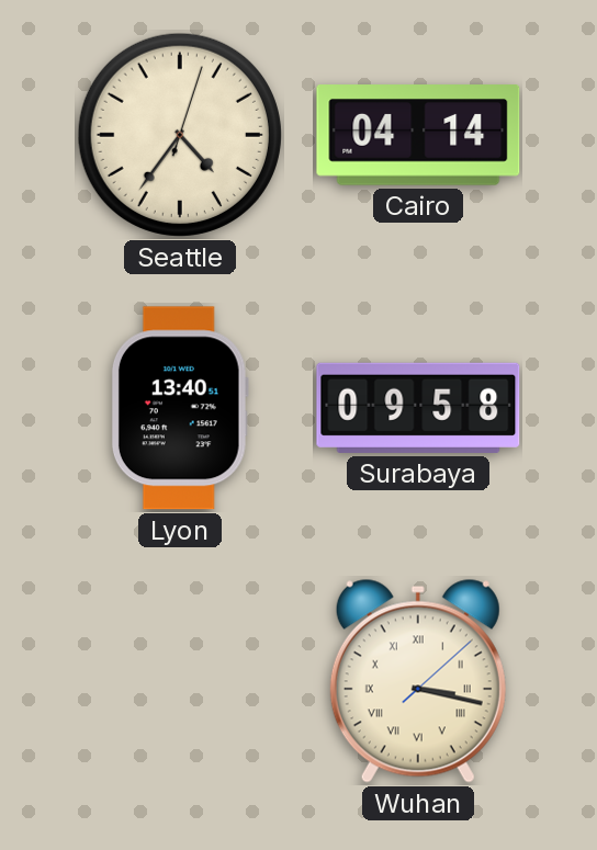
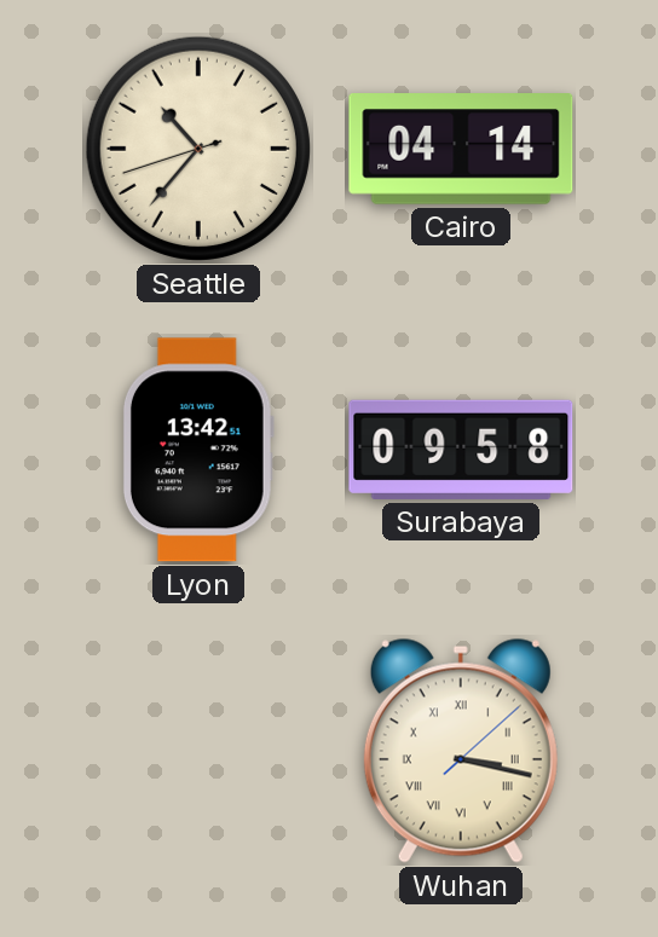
Seattle: 4:36 -> 10:36
Lyon: 13:40 -> 13:42
